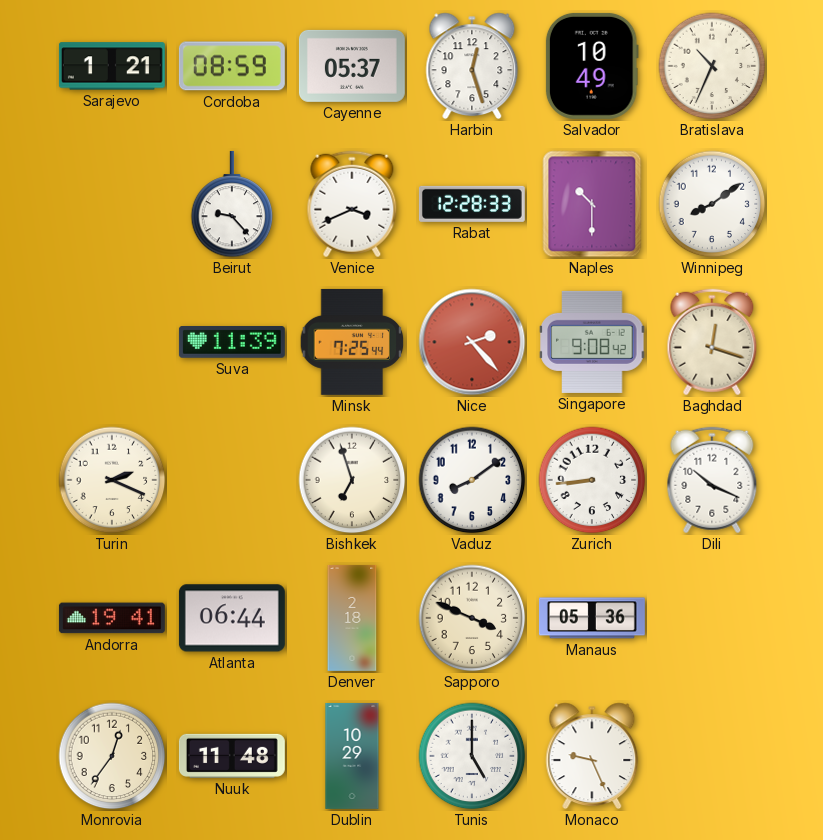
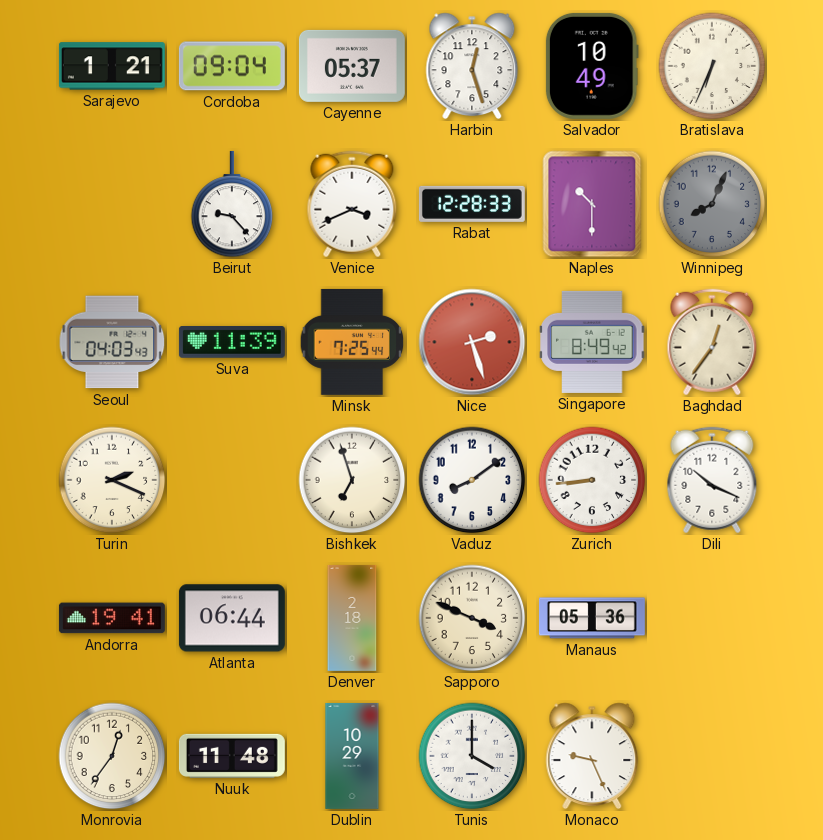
Cordoba: 08:59 -> 09:04
Bratislava: 10:34 -> 6:34
Winnipeg: 8:09 -> 8:04
Winnipeg dial: white -> grey
Seoul: none -> 04:03
Nice: 2:23 -> 2:27
Singapore: 9:08 -> 8:49
Baghdad: 12:18 -> 12:36
Tunis: 5:00 -> 4:00
